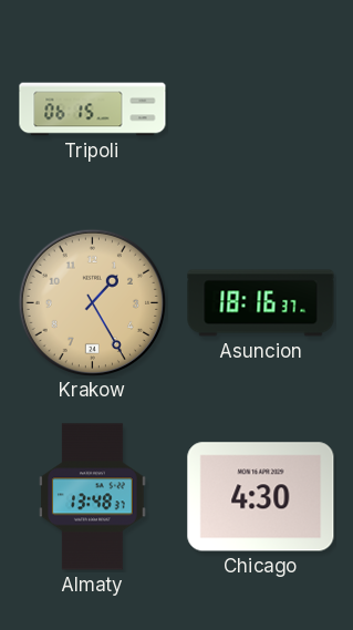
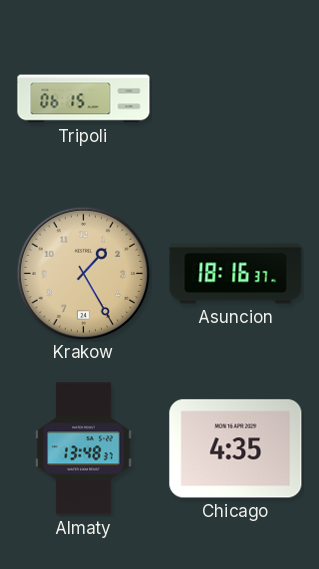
Chicago: 4:30 -> 4:35
